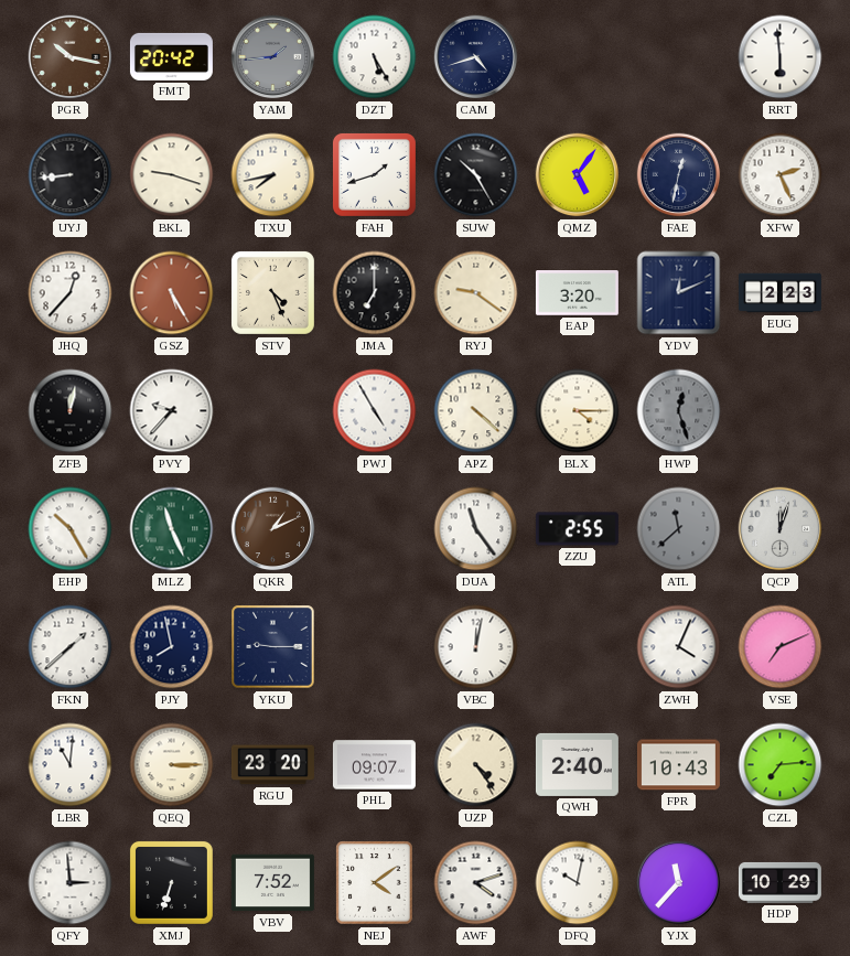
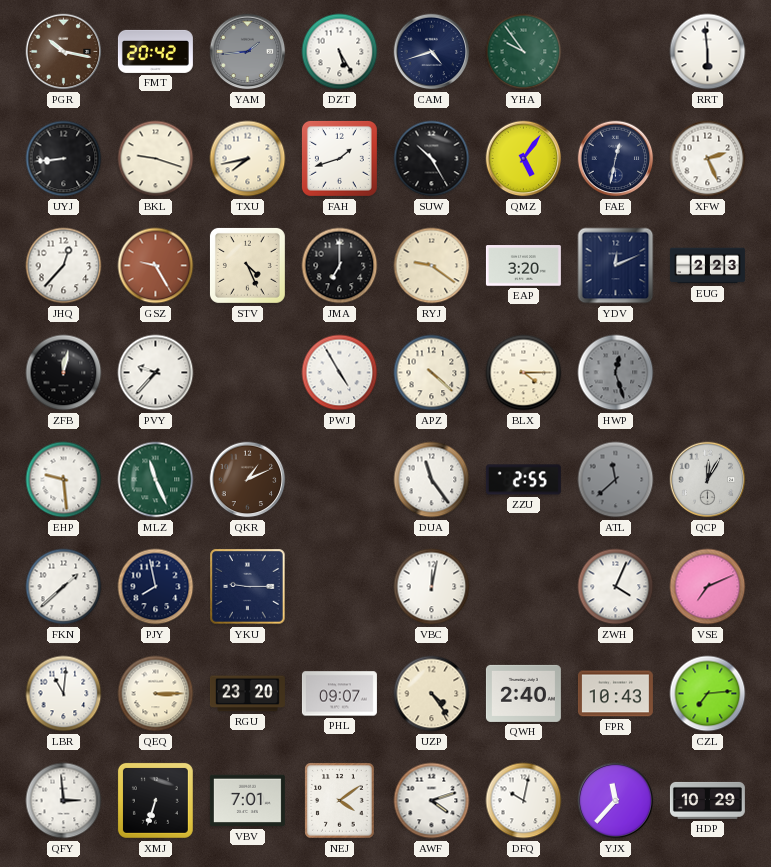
YHA: none -> 9:54
GSZ: 5:25 -> 9:25
EHP: 10:25 -> 9:29
QCP: 12:03 -> 12:05
VBV: 7:52 -> 7:01
